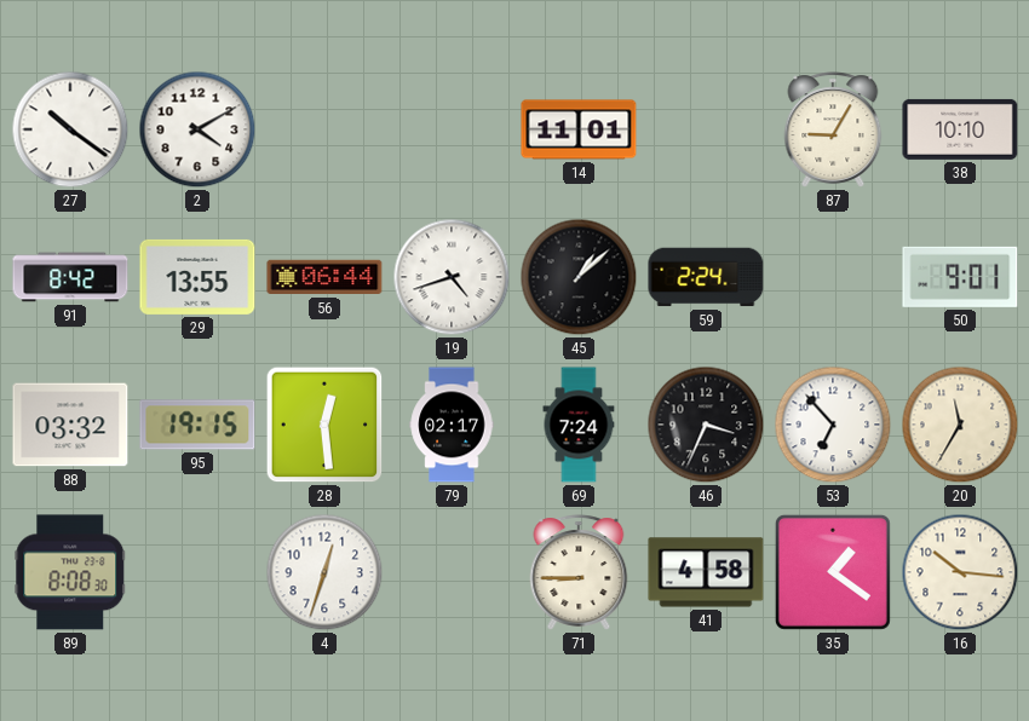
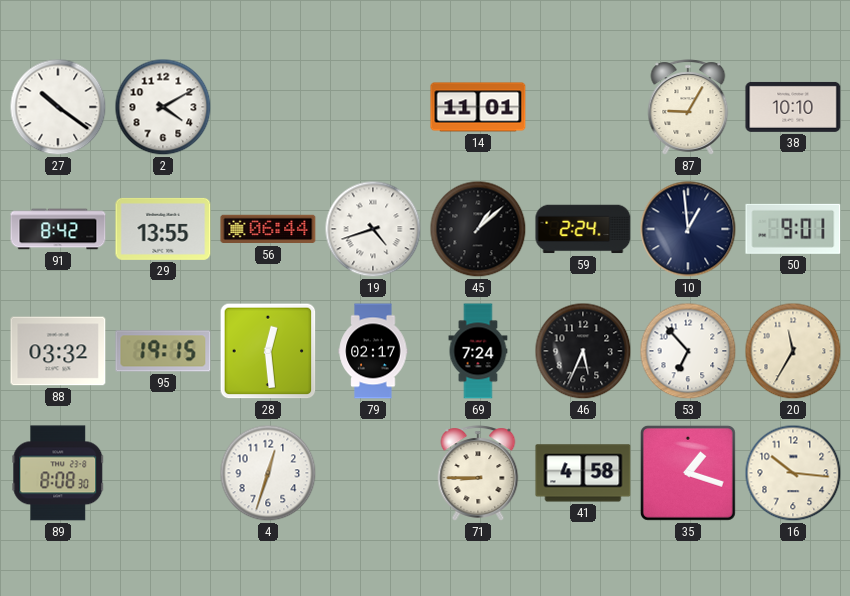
10: none -> 12:59
46: 3:34 -> 5:34
35: 1:21 -> 1:18
